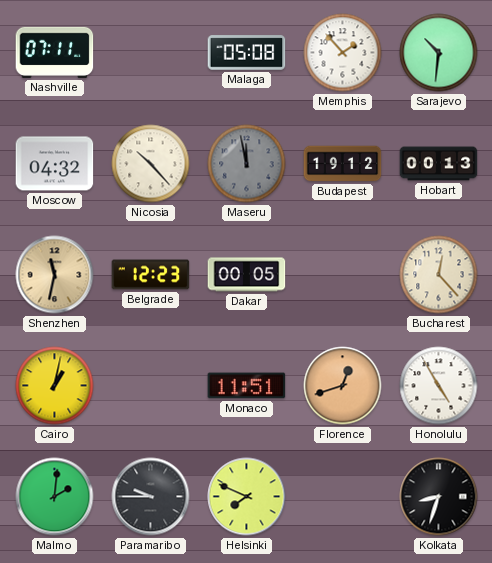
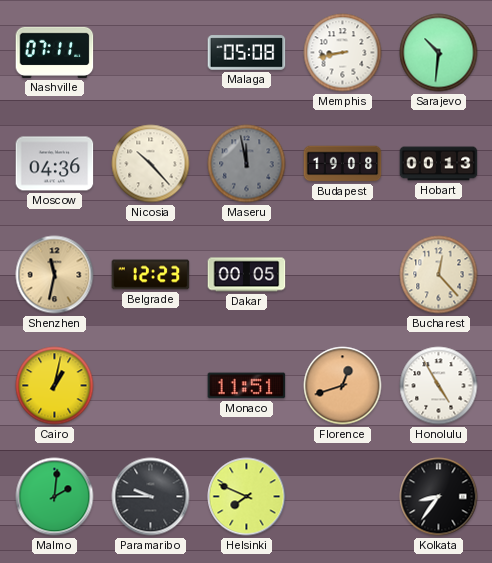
Memphis: 1:53 -> 8:43
Moscow: 04:32 -> 04:36
Budapest: 19:12 -> 19:08
Kolkata: 8:33 -> 8:36
